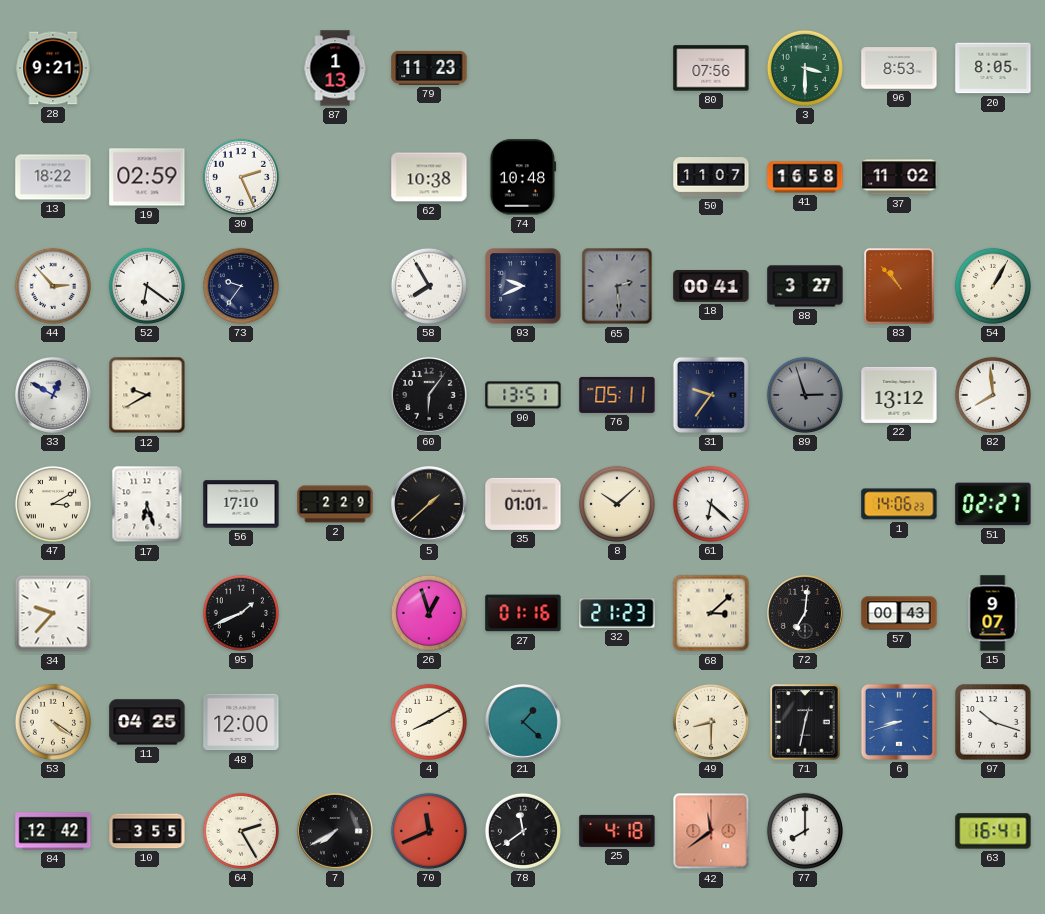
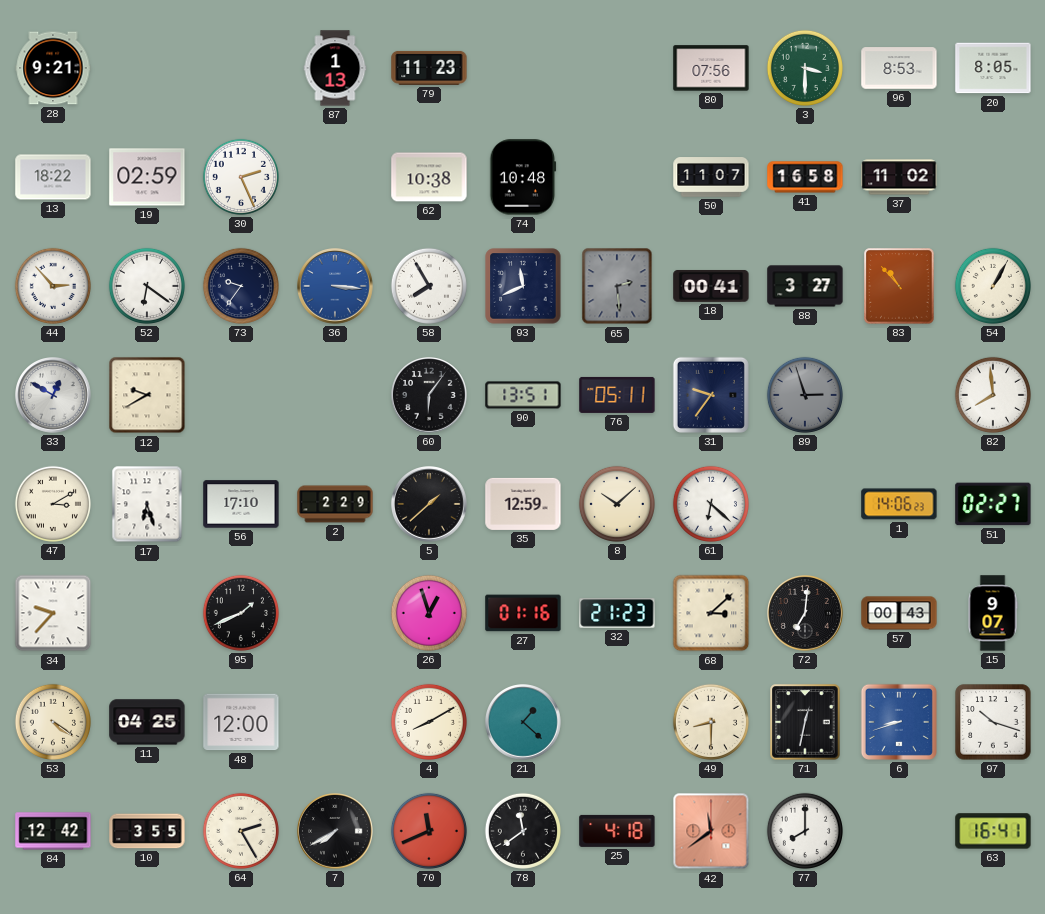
36: none -> 3:16
93: 9:41 -> 11:41
22: 13:12 -> none
35: 01:01 -> 12:59
